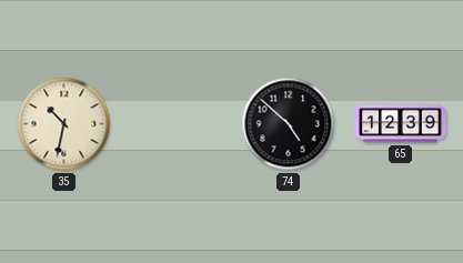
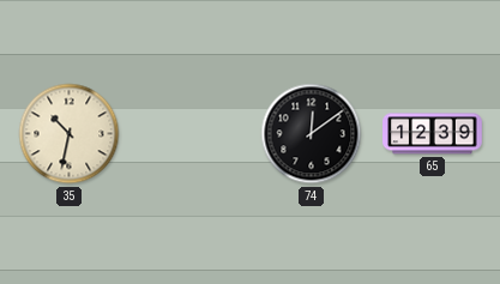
74: 4:52 -> 12:09
